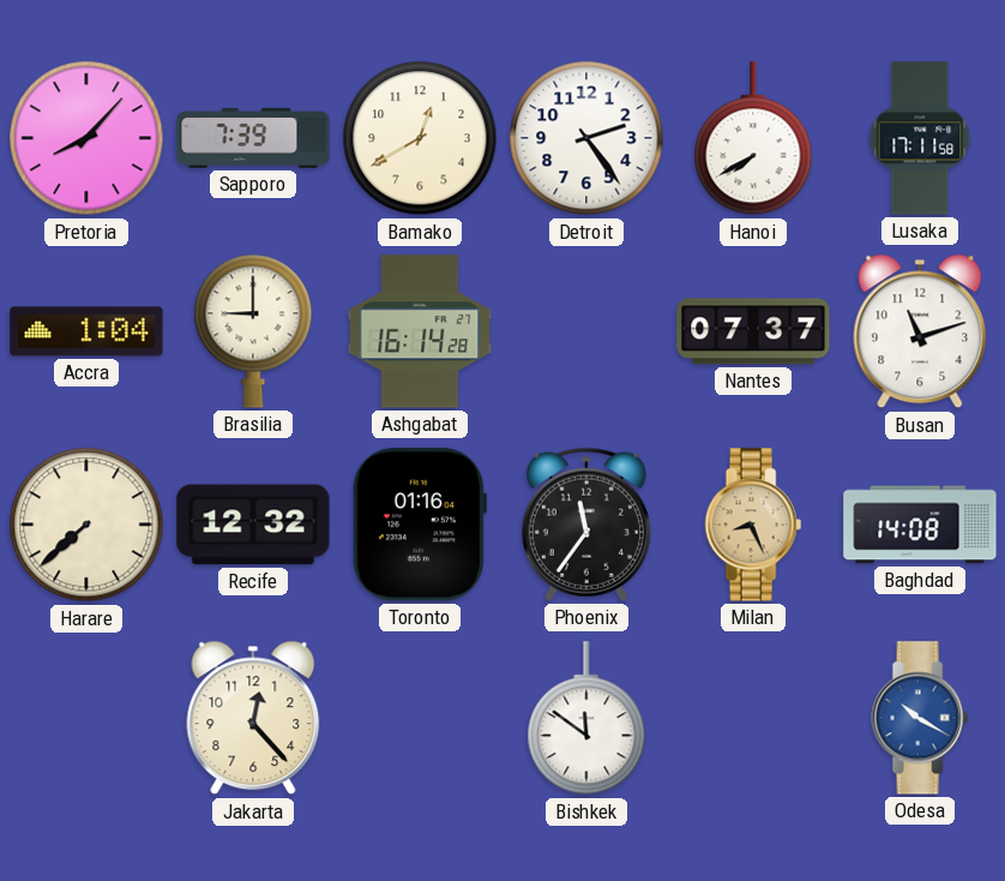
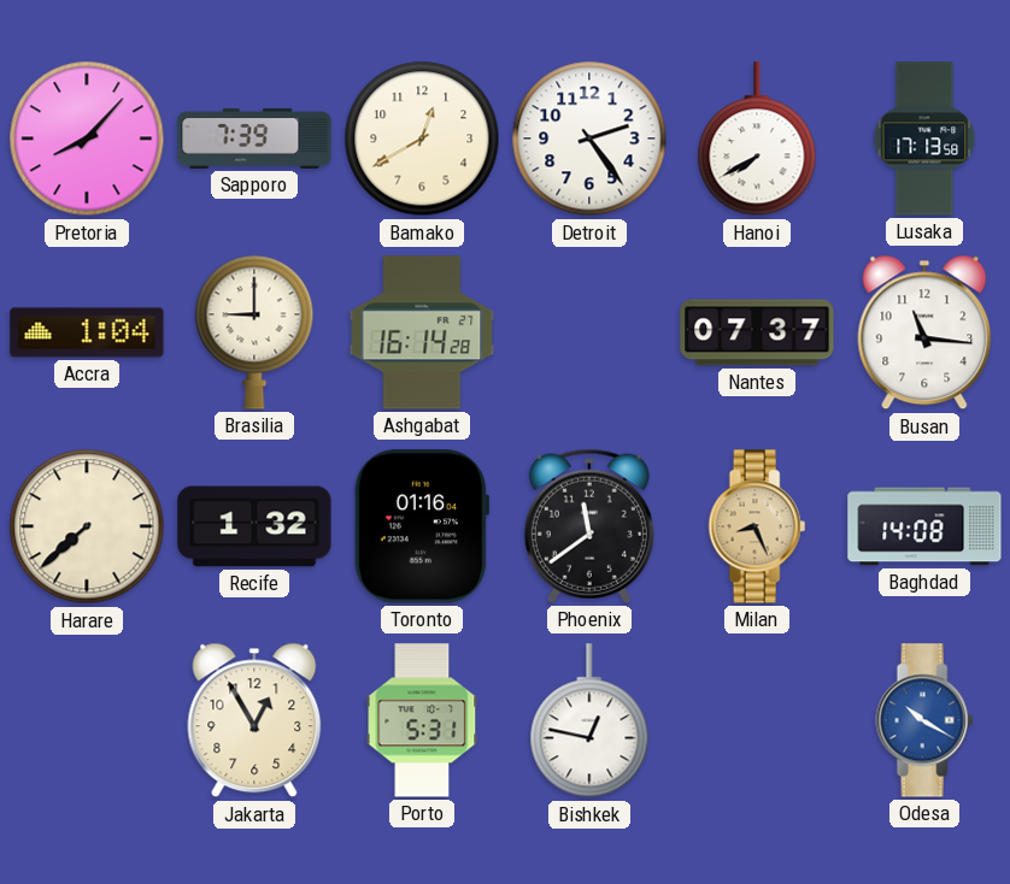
Lusaka: 17:11 -> 17:13
Busan: 11:12 -> 11:16
Recife: 12:32 -> 1:32
Phoenix: 11:36 -> 11:39
Jakarta: 12:23 -> 12:55
Porto: none -> 5:31
Bishkek: 11:51 -> 12:47
